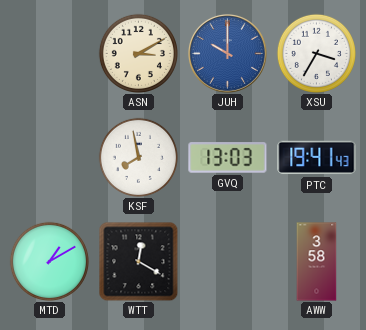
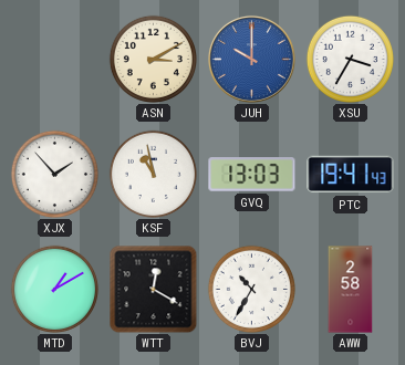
XJX: none -> 1:53
KSF: 7:58 -> 10:58
BVJ: none -> 10:35
AWW: 3:58 -> 2:58
